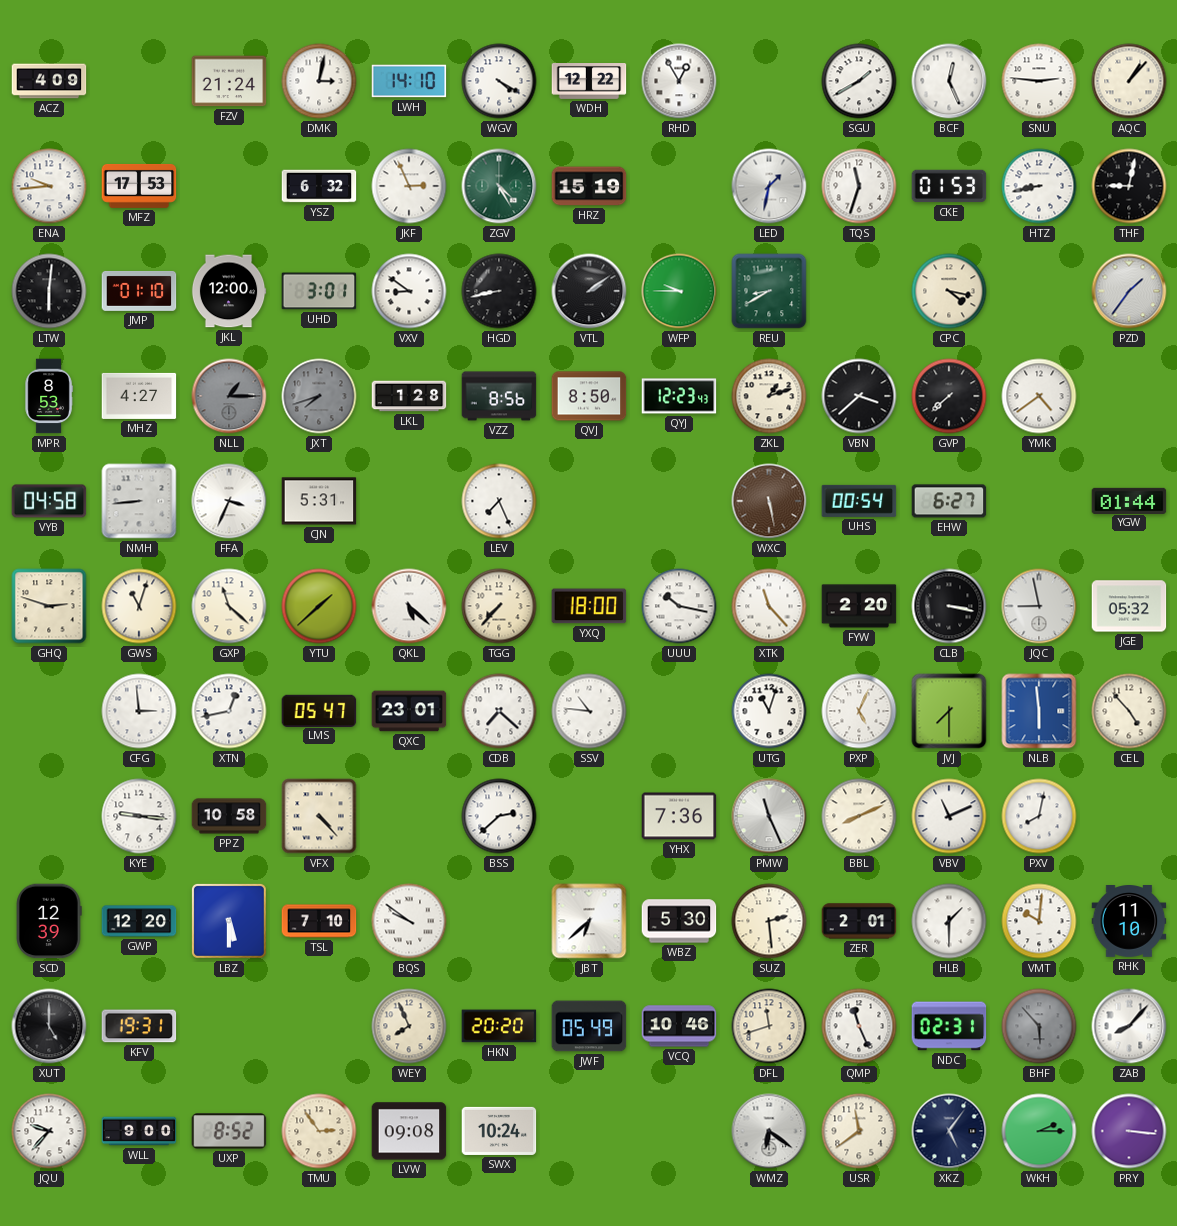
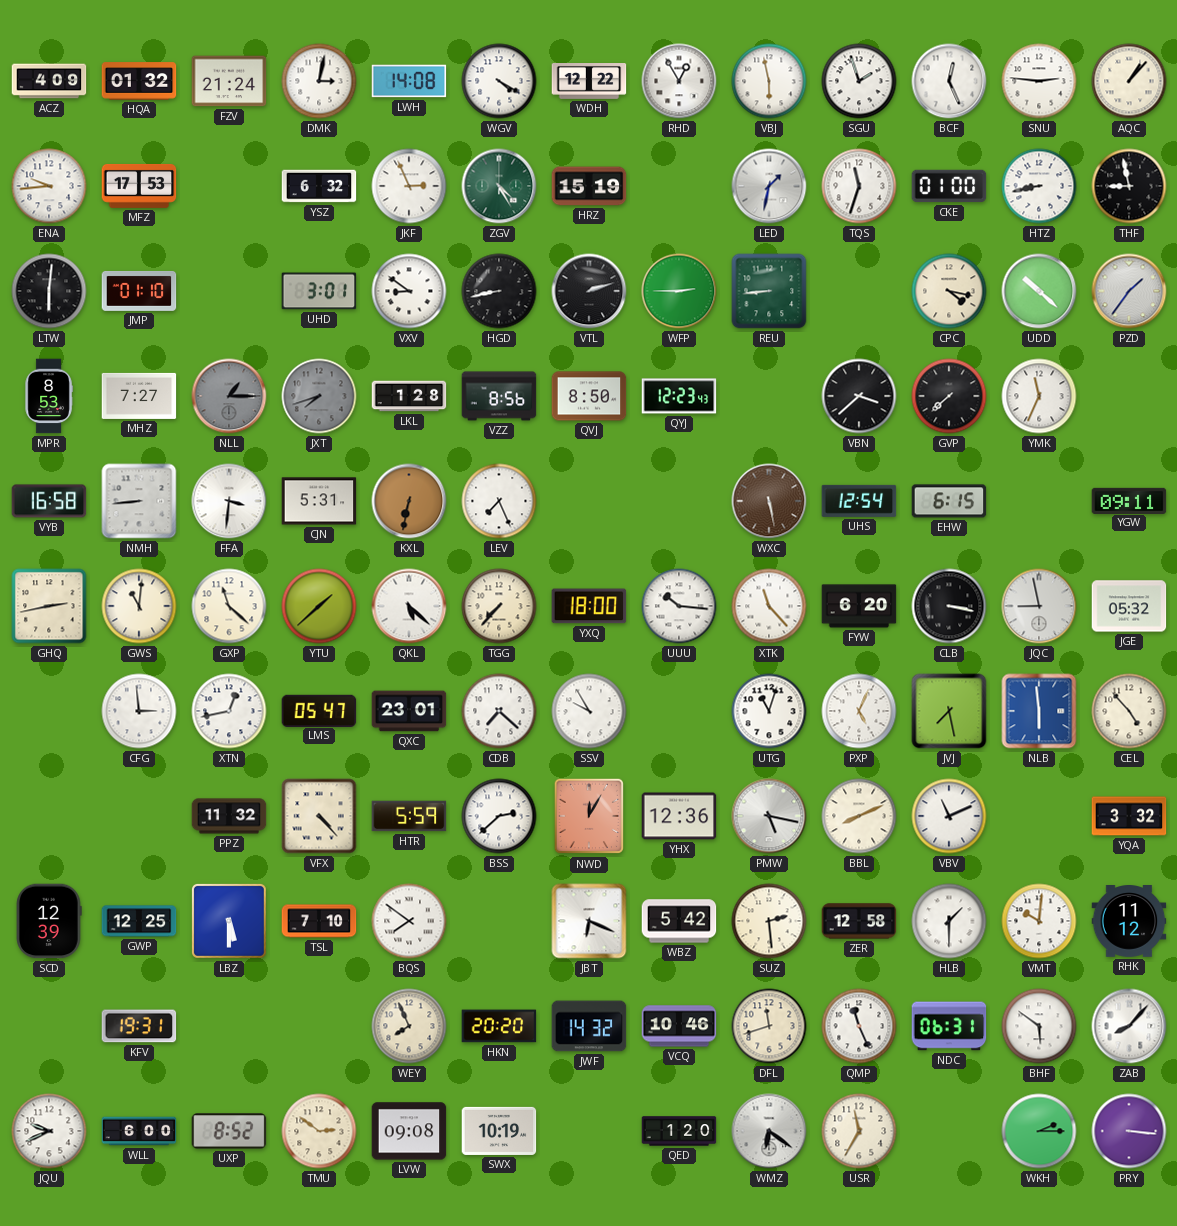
HQA: none -> 01:32
LWH: 14:10 -> 14:08
VBJ: none -> 5:58
SGU: 1:40 -> 1:57
CKE: 01:53 -> 01:00
THF: 9:02 -> 8:58
JKL: 12:00 -> none
VTL: 2:09 -> 2:12
WFP: 9:45 -> 2:45
REU: 8:40 -> 8:44
UDD: none -> 10:22
MHZ: 4:27 -> 7:27
ZKL: 1:12 -> none
YMK: 4:39 -> 11:34
VYB: 04:58 -> 16:58
FFA: 3:34 -> 3:31
KXL: none -> 6:32
UHS: 00:54 -> 12:54
EHW: 6:27 -> 6:15
YGW: 01:44 -> 09:11
GHQ: 2:48 -> 2:43
GWS: 11:03 -> 11:01
UUU: 10:17 -> 10:16
FYW: 2:20 -> 6:20
SSV: 10:46 -> 9:55
JVJ: 7:30 -> 7:28
KYE: 9:16 -> none
PPZ: 10:58 -> 11:32
HTR: none -> 5:59
NWD: none -> 12:05
YHX: 7:36 -> 12:36
PMW: 11:26 -> 5:17
PXV: 8:02 -> none
YQA: none -> 3:32
GWP: 12:20 -> 12:25
BQS: 9:51 -> 7:51
JBT: 6:38 -> 6:19
WBZ: 5:30 -> 5:42
ZER: 2:01 -> 12:58
RHK: 11:10 -> 11:12
XUT: 5:00 -> none
JWF: 05:49 -> 14:32
NDC: 02:31 -> 06:31
BHF: 5:53 -> 5:51
BHF dial: grey -> white
JQU: 9:37 -> 9:41
WLL: 9:00 -> 6:00
TMU: 2:54 -> 2:51
SWX: 10:24 -> 10:19
QED: none -> 1:20
USR: 11:39 -> 11:35
XKZ: 5:06 -> none
